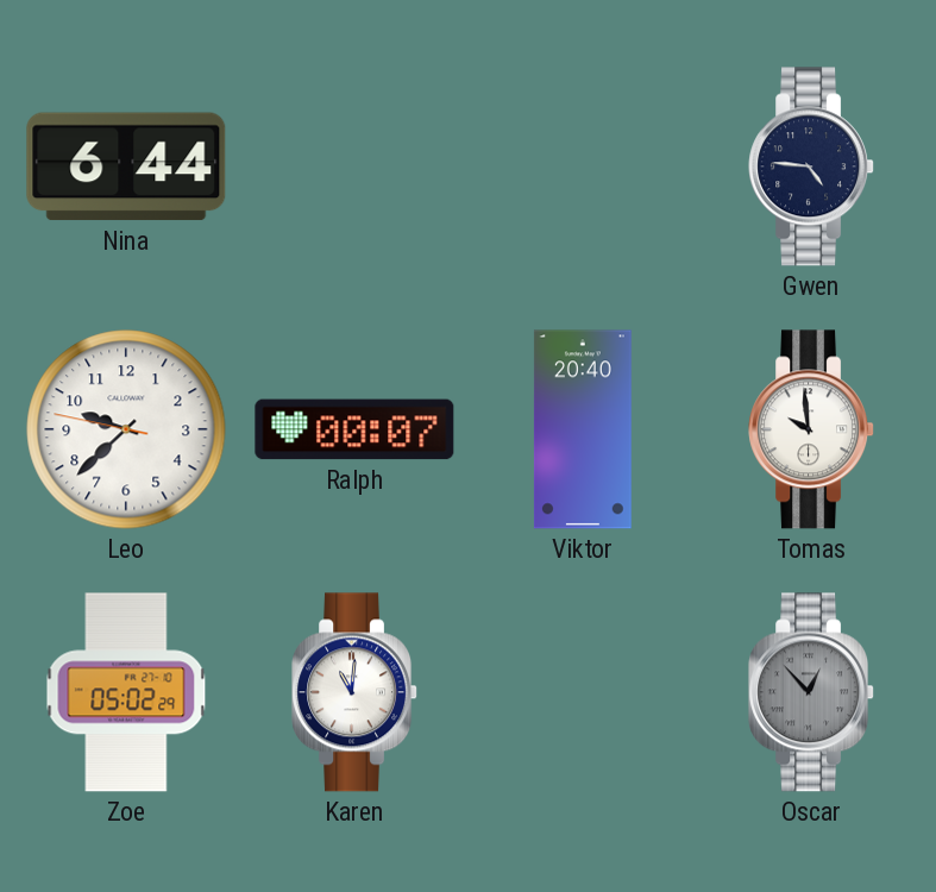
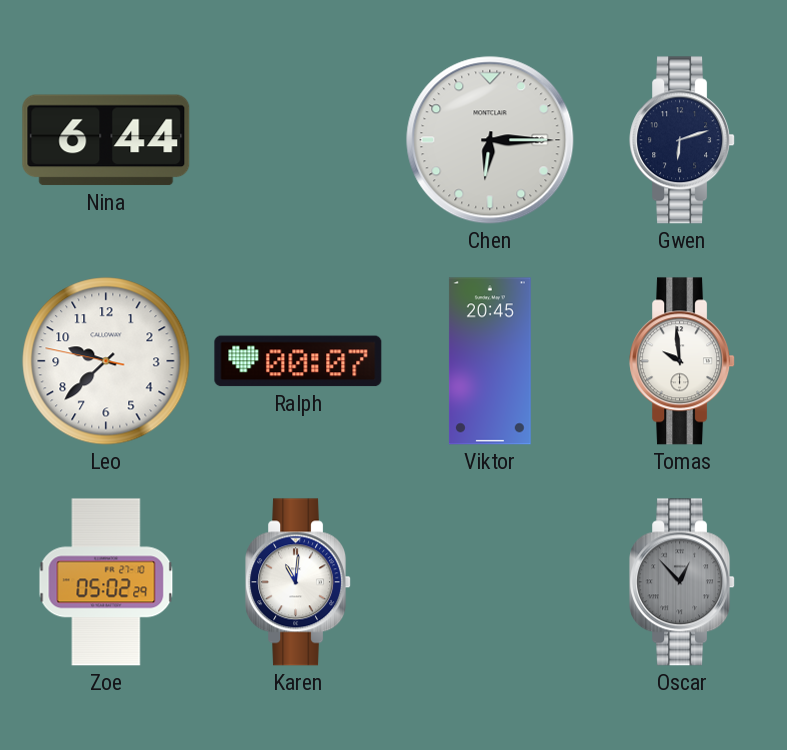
Chen: none -> 6:15
Gwen: 4:46 -> 6:12
Viktor: 20:40 -> 20:45
